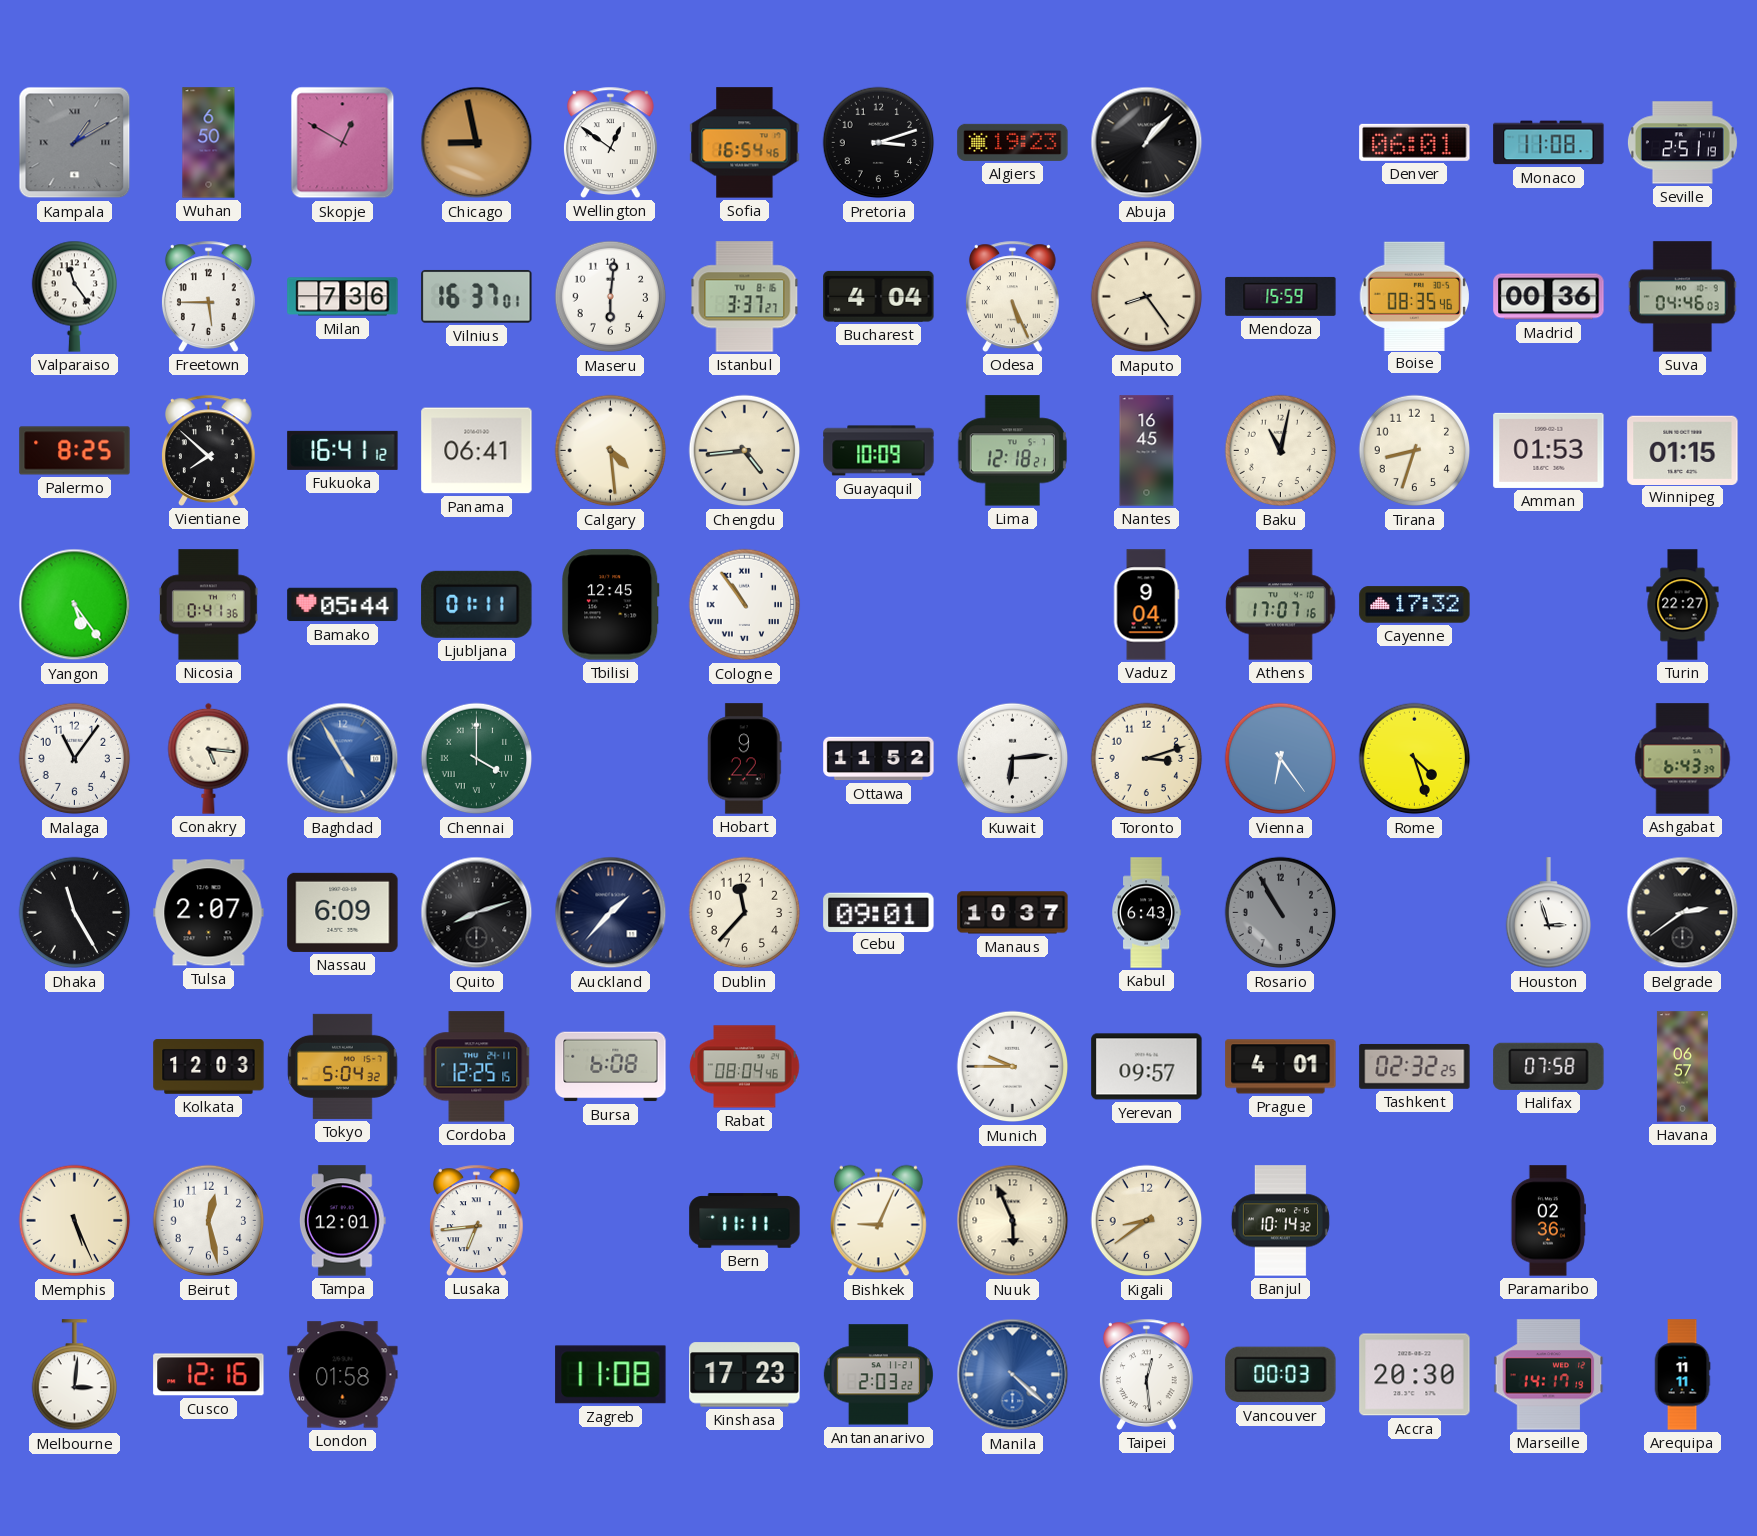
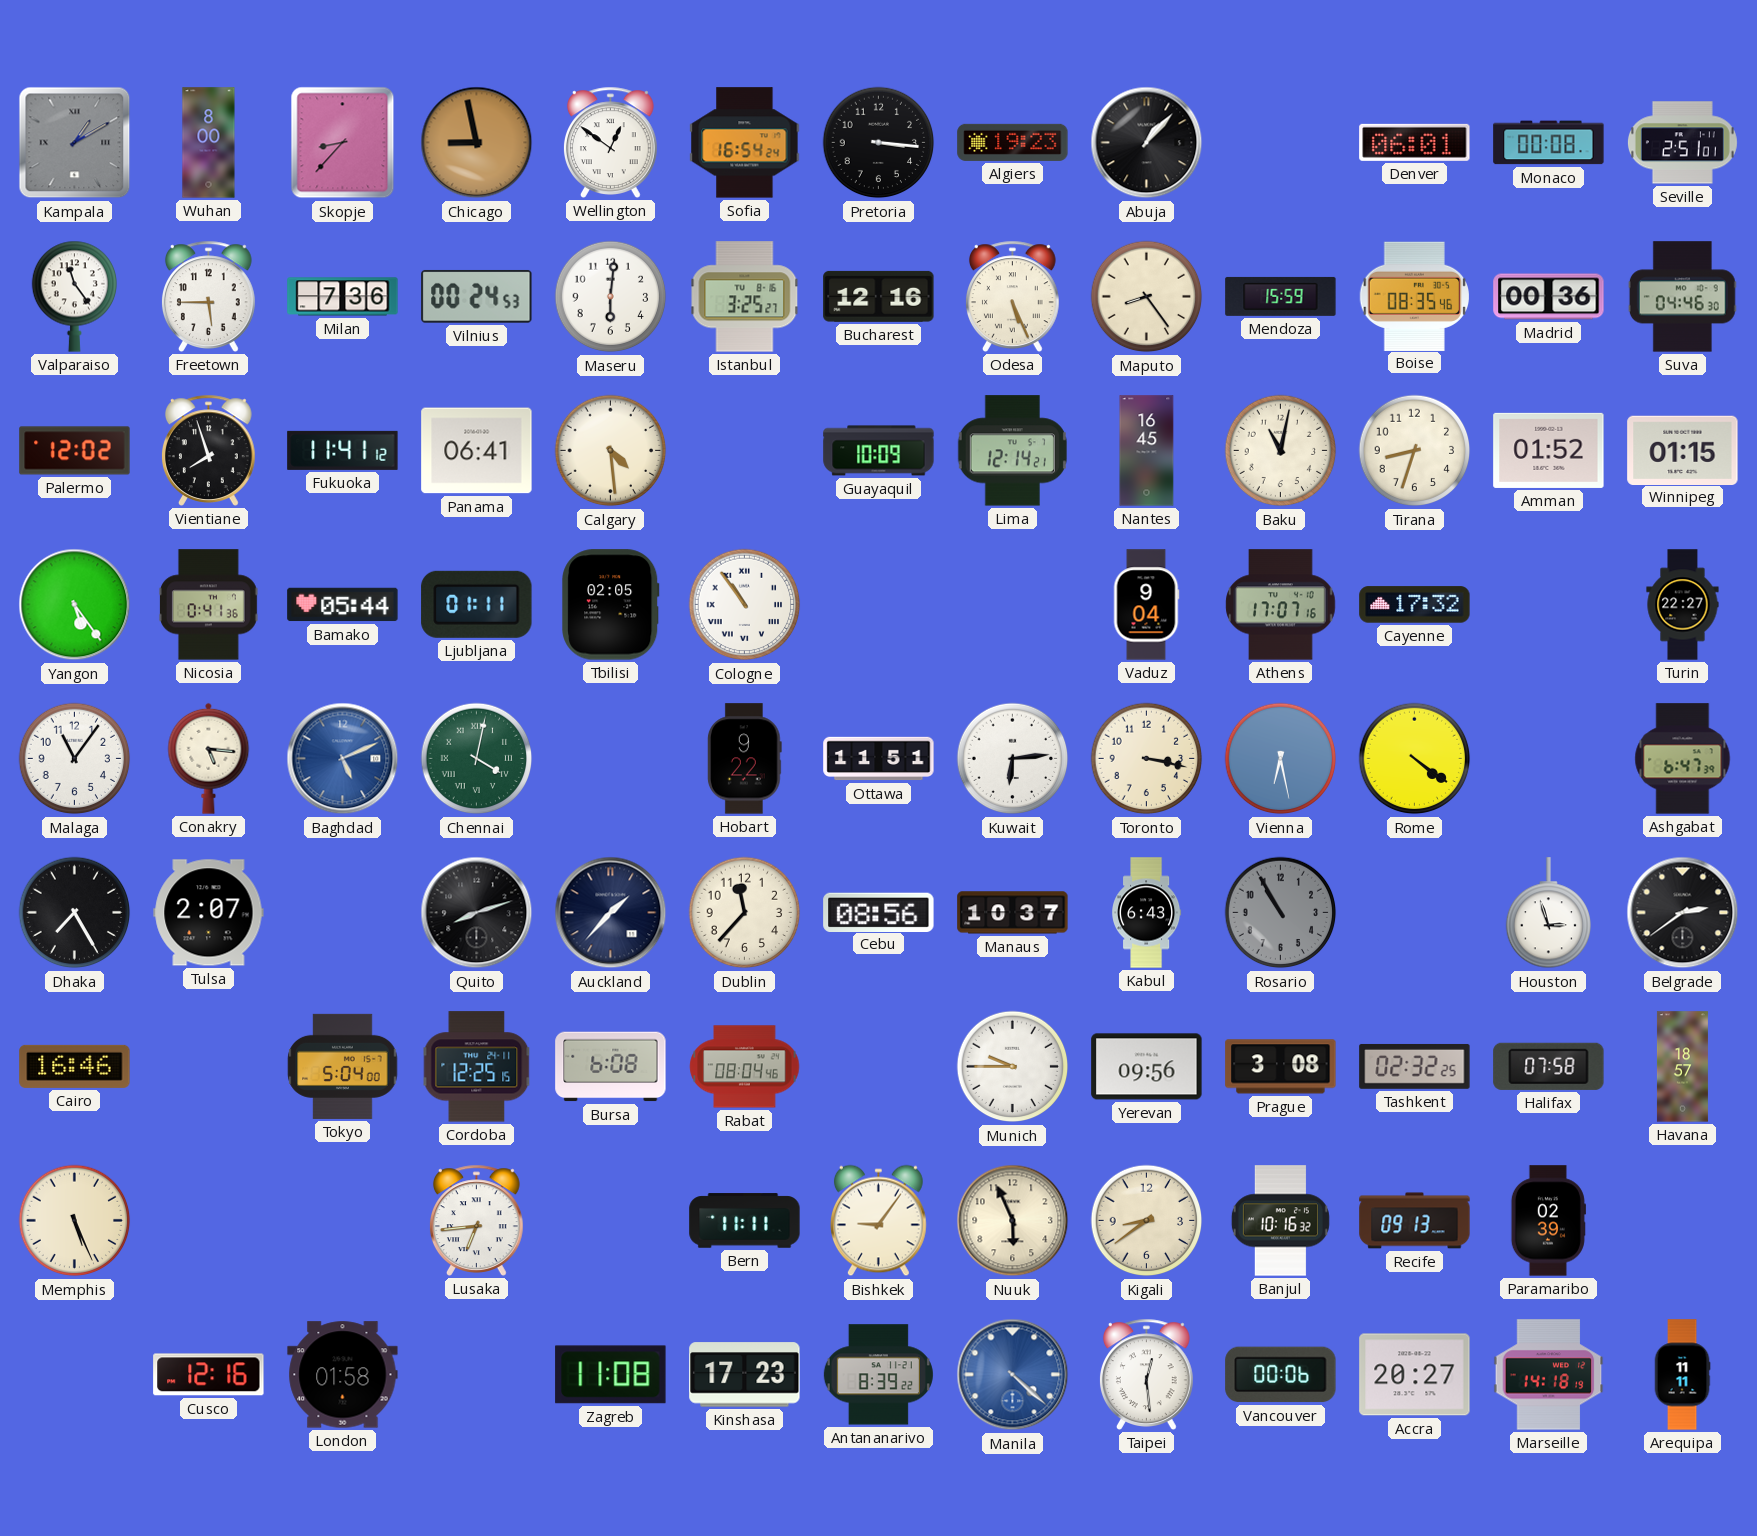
Wuhan: 6:50 -> 8:00
Skopje: 12:50 -> 8:37
Sofia: 16:54:46 -> 16:54:24
Pretoria: 3:12 -> 3:16
Monaco: 11:08 -> 00:08
Seville: 2:51:19 -> 2:51:01
Vilnius: 16:37 -> 00:24
Istanbul: 3:37 -> 3:25
Bucharest: 4:04 -> 12:16
Suva: 04:46:03 -> 04:46:30
Palermo: 8:25 -> 12:02
Vientiane: 7:52 -> 7:57
Fukuoka: 16:41 -> 11:41
Chengdu: 4:44 -> none
Lima: 12:18 -> 12:14
Amman: 01:53 -> 01:52
Tbilisi: 12:45 -> 02:05
Baghdad: 4:55 -> 5:11
Chennai: 4:00 -> 4:02
Ottawa: 11:52 -> 11:51
Toronto: 3:12 -> 3:17
Vienna: 6:24 -> 6:28
Rome: 4:27 -> 4:21
Ashgabat: 6:43 -> 6:47
Dhaka: 11:25 -> 7:25
Nassau: 6:09 -> none
Cebu: 09:01 -> 08:56
Cairo: none -> 16:46
Kolkata: 12:03 -> none
Tokyo: 5:04:32 -> 5:04:00
Yerevan: 09:57 -> 09:56
Prague: 4:01 -> 3:08
Havana: 06:57 -> 18:57
Beirut: 12:28 -> none
Tampa: 12:01 -> none
Bishkek: 9:04 -> 9:06
Banjul: 10:14 -> 10:16
Recife: none -> 09:13
Paramaribo: 02:36 -> 02:39
Melbourne: 3:01 -> none
Antananarivo: 2:03 -> 8:39
Vancouver: 00:03 -> 00:06
Accra: 20:30 -> 20:27
Marseille: 14:17 -> 14:18
